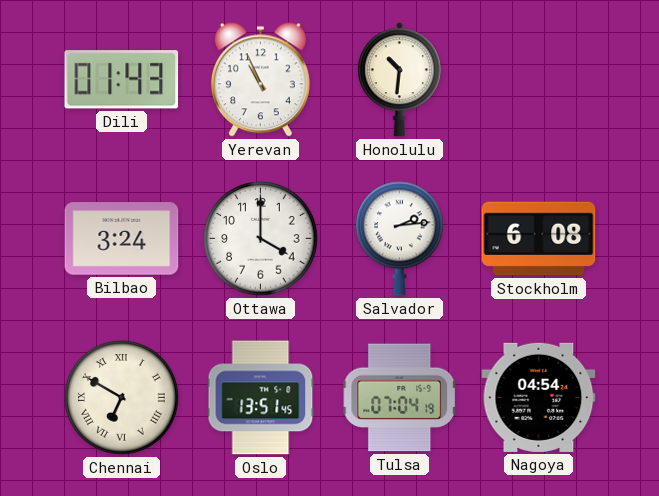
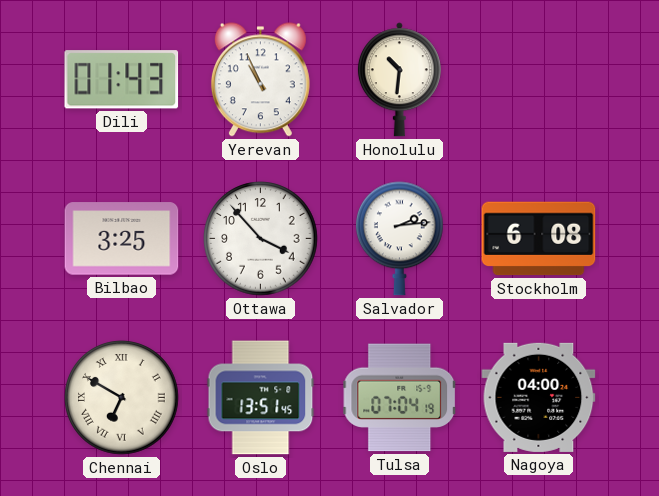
Bilbao: 3:24 -> 3:25
Ottawa: 4:00 -> 3:53
Nagoya: 04:54 -> 04:00
